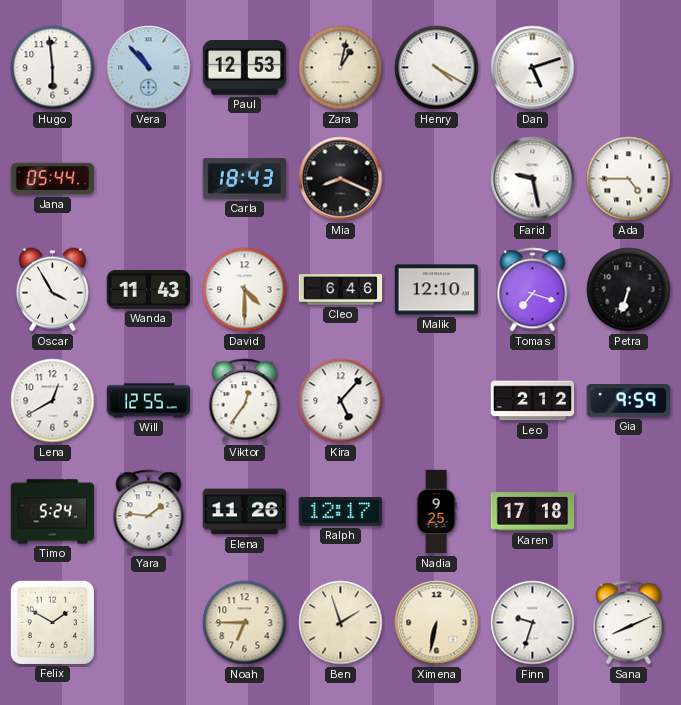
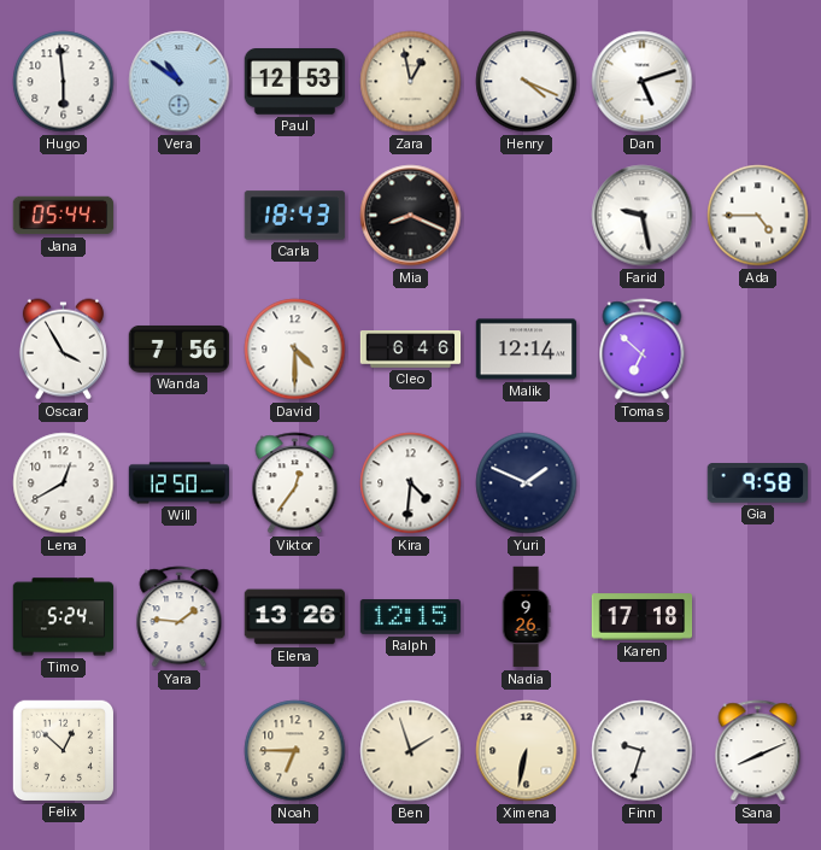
Vera: 10:53 -> 10:51
Zara: 1:02 -> 12:58
Henry: 4:20 -> 4:19
Wanda: 11:43 -> 7:56
Malik: 12:10 -> 12:14
Tomas: 7:18 -> 6:52
Petra: 6:33 -> none
Will: 12:55 -> 12:50
Kira: 5:07 -> 4:31
Yuri: none -> 1:49
Leo: 2:12 -> none
Gia: 9:59 -> 9:58
Elena: 11:26 -> 13:26
Ralph: 12:17 -> 12:15
Nadia: 9:25 -> 9:26
Felix: 1:50 -> 12:52
